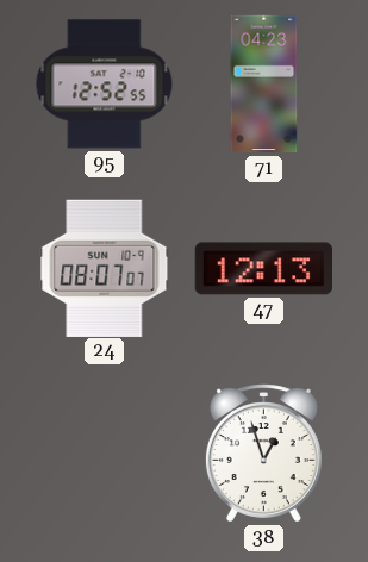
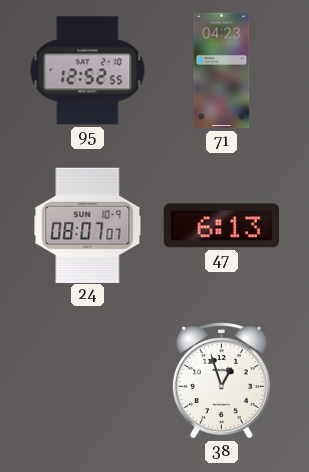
47: 12:13 -> 6:13
